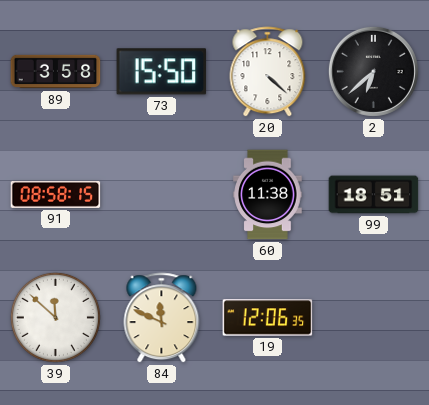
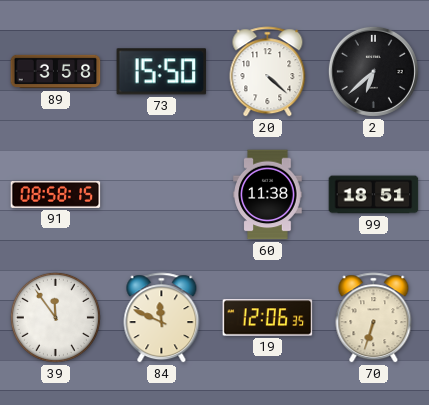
39: 11:52 -> 11:54
70: none -> 6:33
